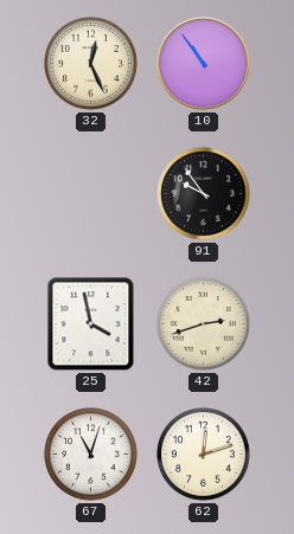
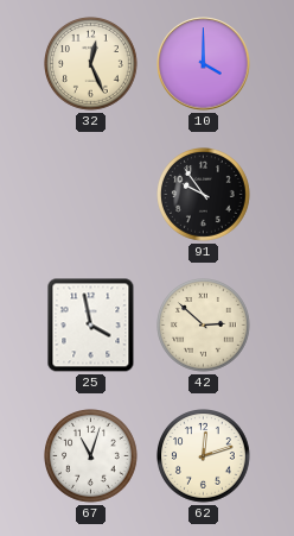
10: 10:54 -> 4:00
42: 2:42 -> 2:52
